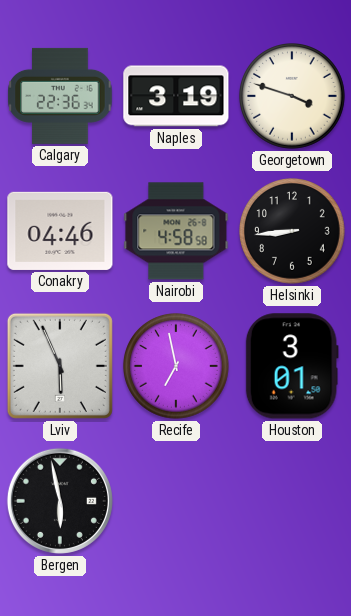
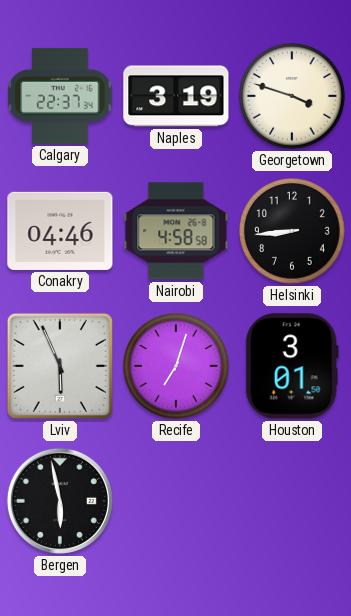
Calgary: 22:36 -> 22:37
Recife: 6:58 -> 7:03
